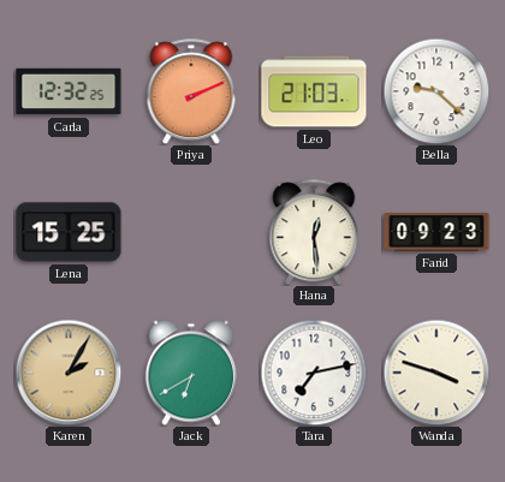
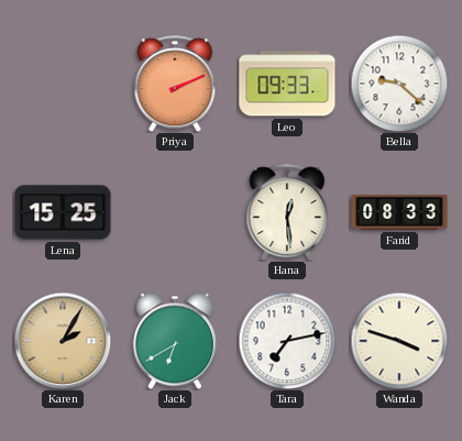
Carla: 12:32 -> none
Leo: 21:03 -> 09:33
Farid: 09:23 -> 08:33
